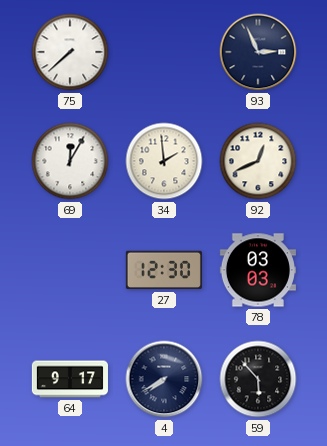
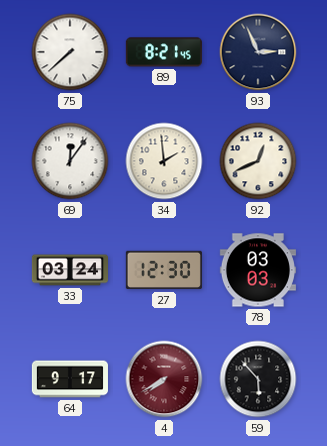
89: none -> 8:21
69: 12:05 -> 12:06
33: none -> 03:24
4 dial: navy -> burgundy
